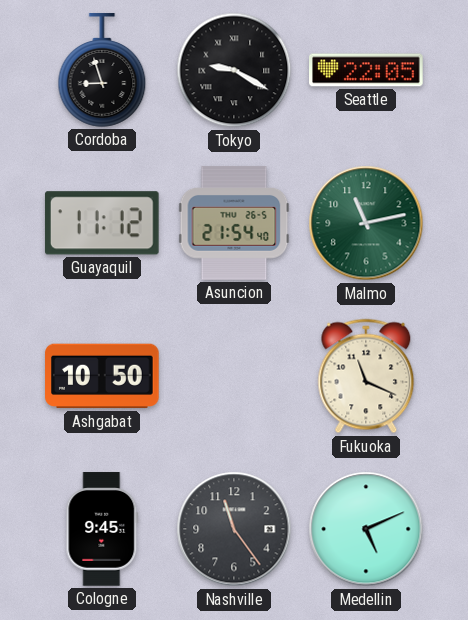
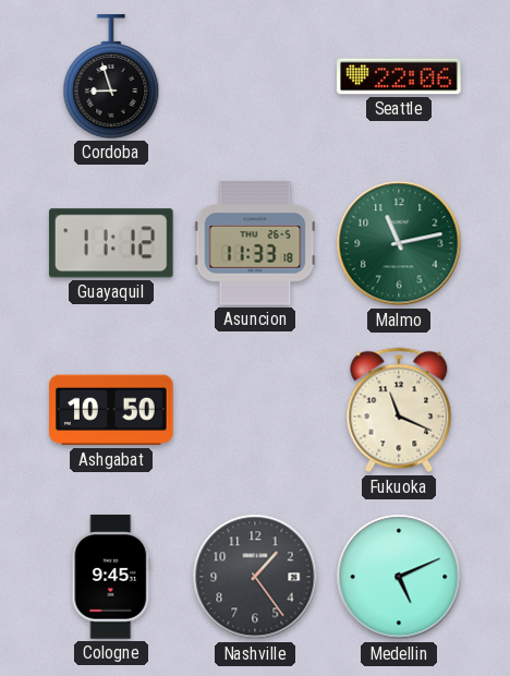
Tokyo: 9:20 -> none
Seattle: 22:05 -> 22:06
Asuncion: 21:54 -> 11:33
Nashville: 11:24 -> 1:24
